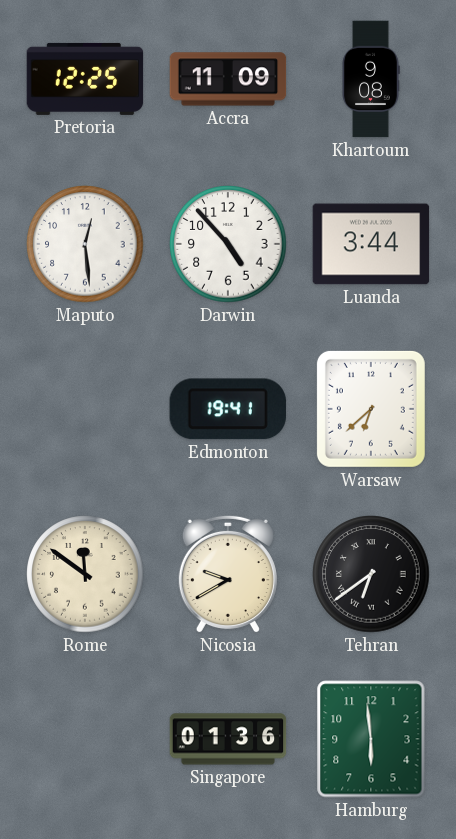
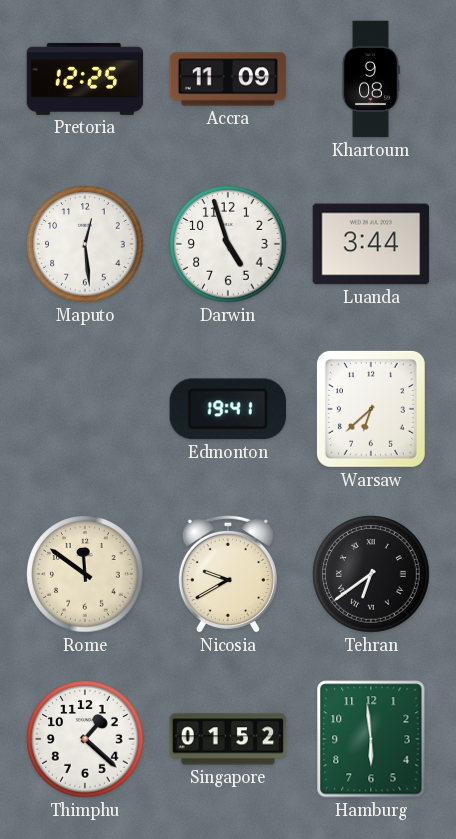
Darwin: 4:53 -> 4:57
Thimphu: none -> 1:22
Singapore: 01:36 -> 01:52
